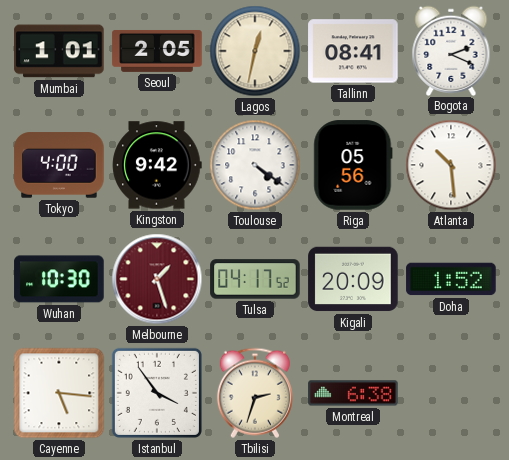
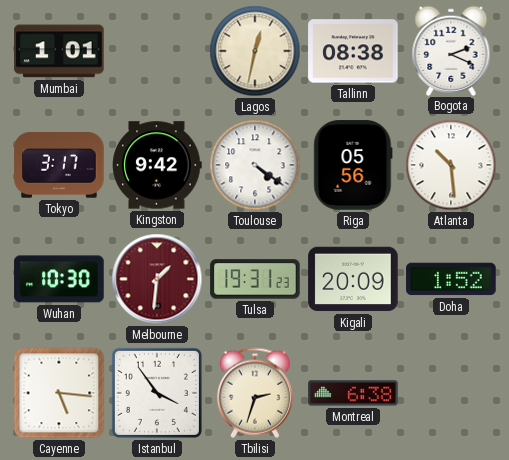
Seoul: 2:05 -> none
Tallinn: 08:41 -> 08:38
Tokyo: 4:00 -> 3:17
Melbourne: 1:27 -> 1:31
Tulsa: 04:17 -> 19:31
